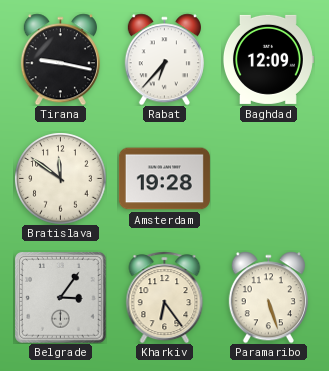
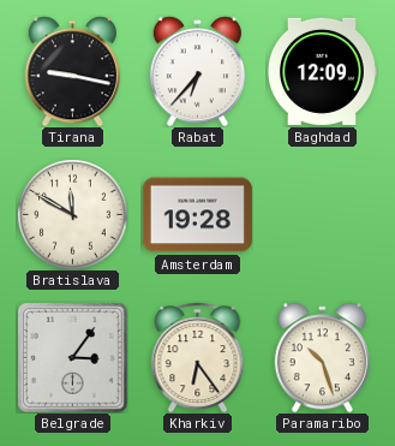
Bratislava: 11:51 -> 11:50
Paramaribo: 5:27 -> 10:27
